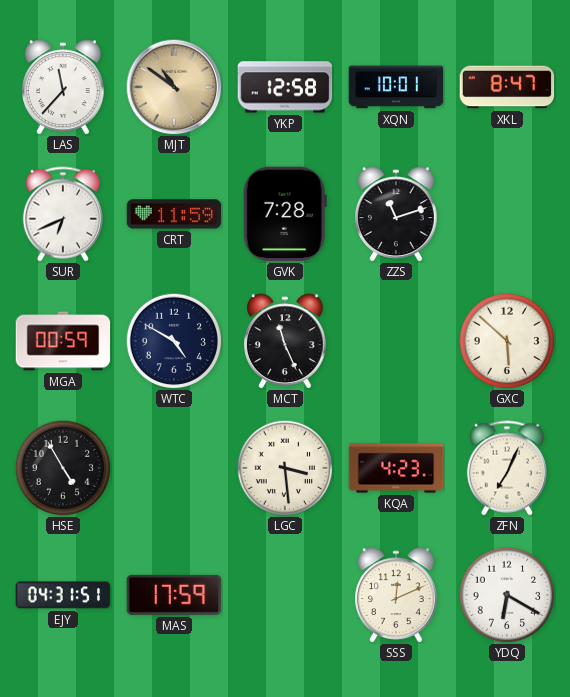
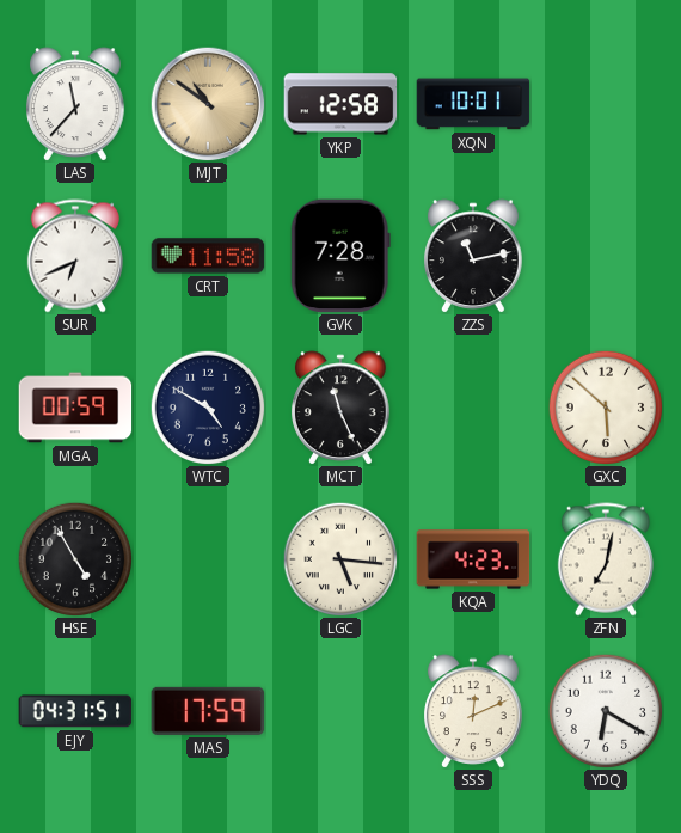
XKL: 8:47 -> none
CRT: 11:59 -> 11:58
ZZS: 11:12 -> 11:13
LGC: 3:29 -> 5:16
ZFN: 7:04 -> 7:02
